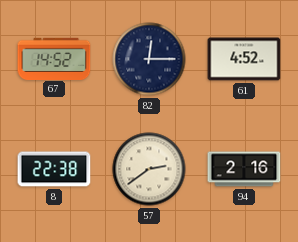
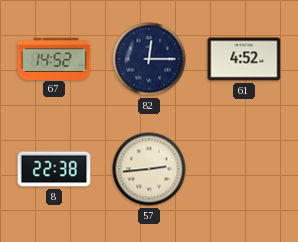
57: 2:39 -> 2:44
94: 2:16 -> none
